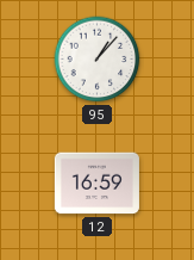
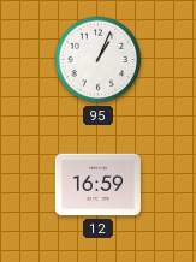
95: 1:07 -> 1:04
